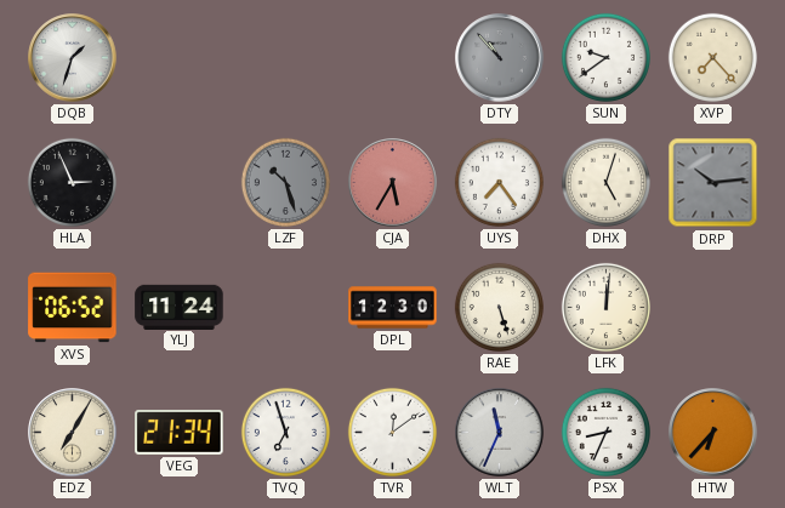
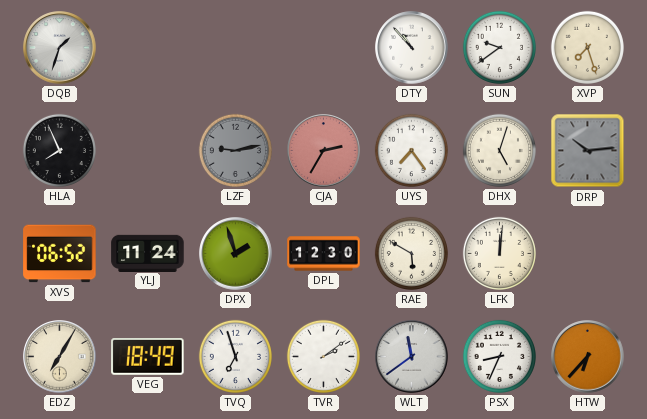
DTY dial: grey -> white
XVP: 7:23 -> 7:27
HLA: 2:56 -> 7:56
LZF: 10:27 -> 9:13
CJA: 5:35 -> 2:35
DPX: none -> 1:57
RAE: 5:27 -> 5:50
VEG: 21:34 -> 18:49
TVR: 12:09 -> 2:09
WLT: 11:34 -> 11:39
